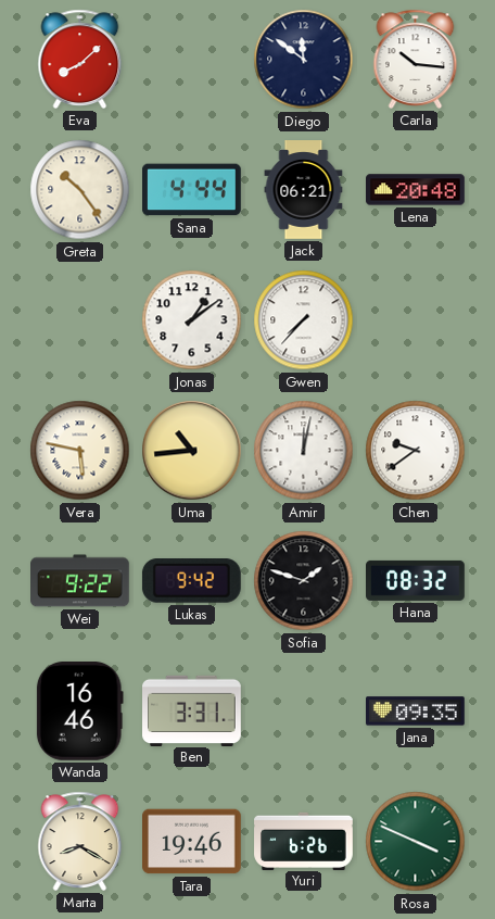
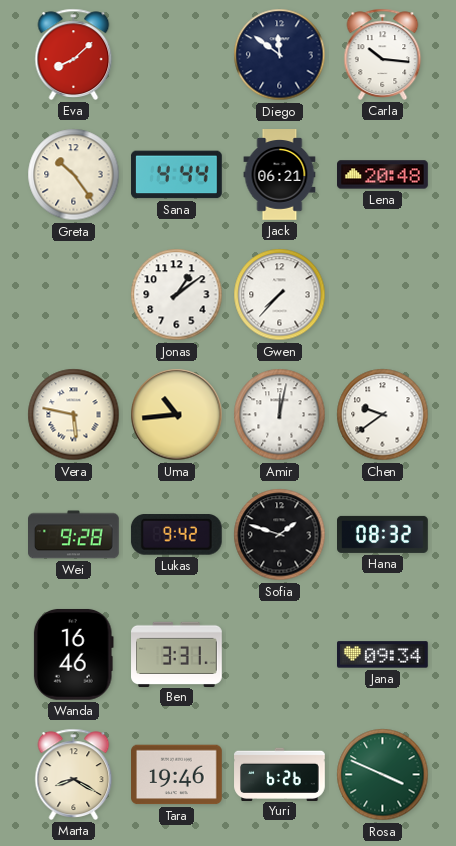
Wei: 9:22 -> 9:28
Jana: 09:35 -> 09:34
